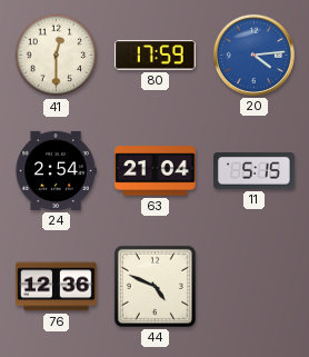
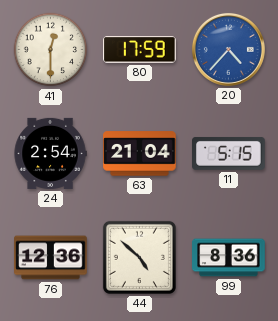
20: 4:14 -> 4:37
44: 4:49 -> 4:52
99: none -> 8:36
